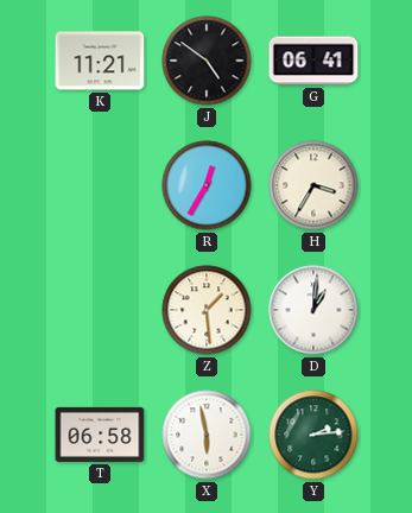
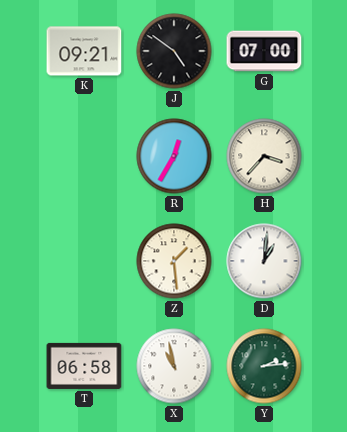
K: 11:21 -> 09:21
G: 06:41 -> 07:00
H: 3:35 -> 3:37
X: 5:58 -> 10:58
